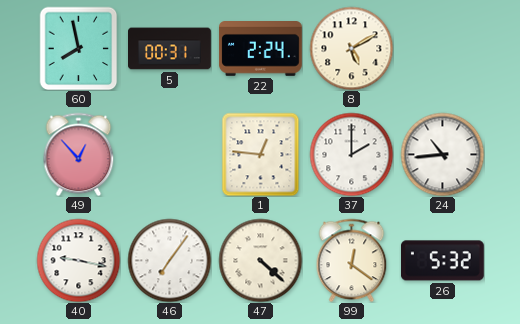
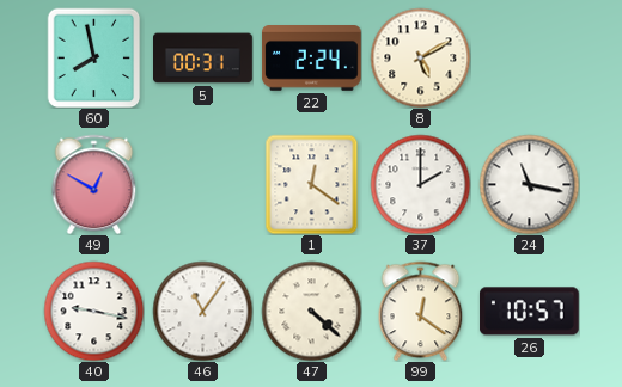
49: 12:53 -> 12:50
1: 12:46 -> 12:21
24: 10:44 -> 11:17
46: 7:06 -> 11:06
26: 5:32 -> 10:57
